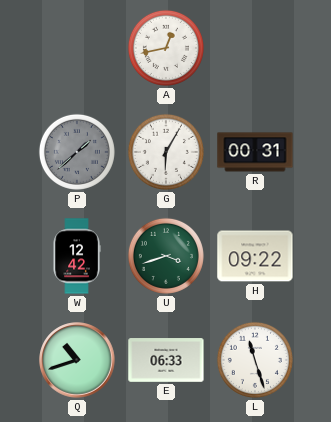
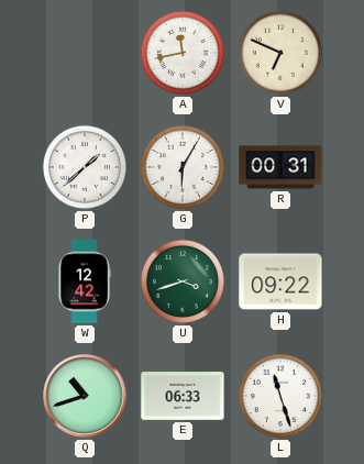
A: 12:43 -> 11:43
V: none -> 6:49
P dial: grey -> white
